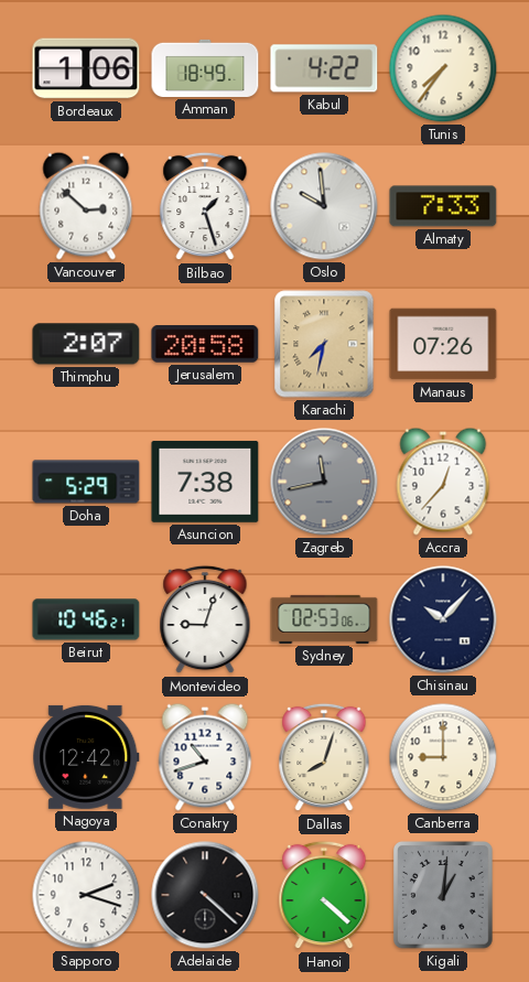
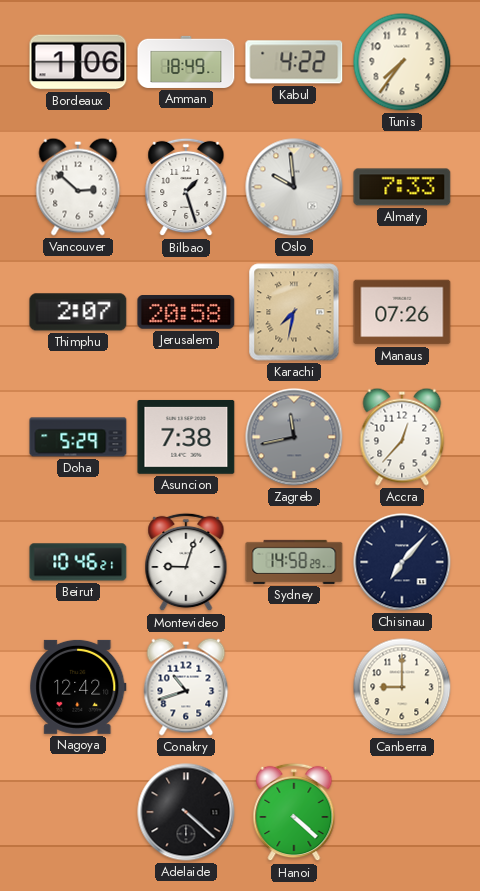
Sydney: 02:53 -> 14:58
Chisinau: 10:07 -> 7:07
Dallas: 8:03 -> none
Sapporo: 2:18 -> none
Kigali: 1:01 -> none
